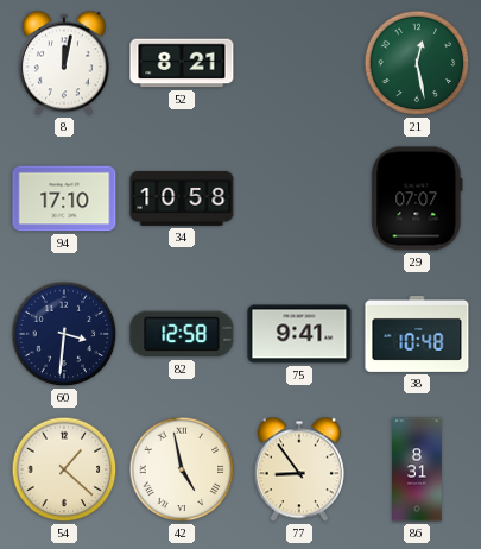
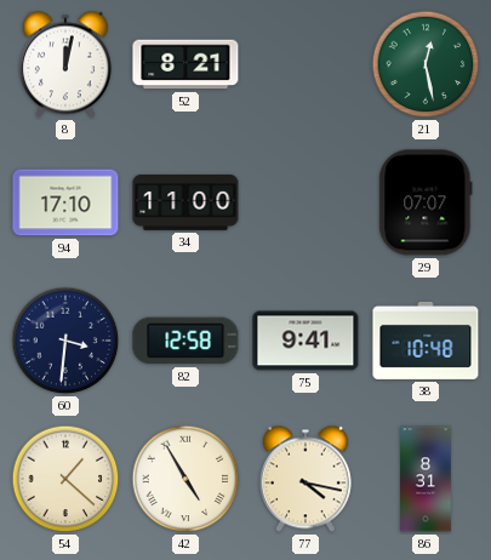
34: 10:58 -> 11:00
42: 4:58 -> 4:55
77: 8:54 -> 4:17
